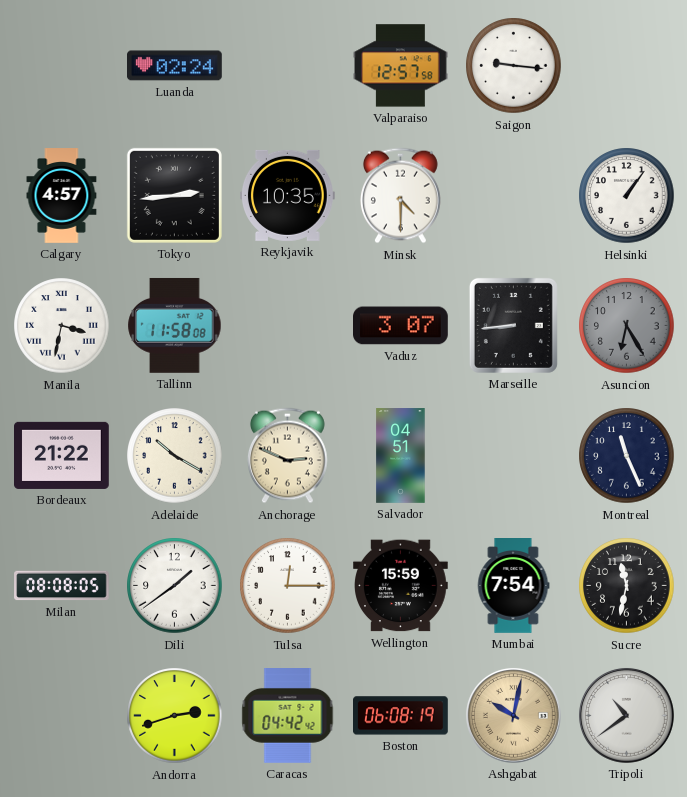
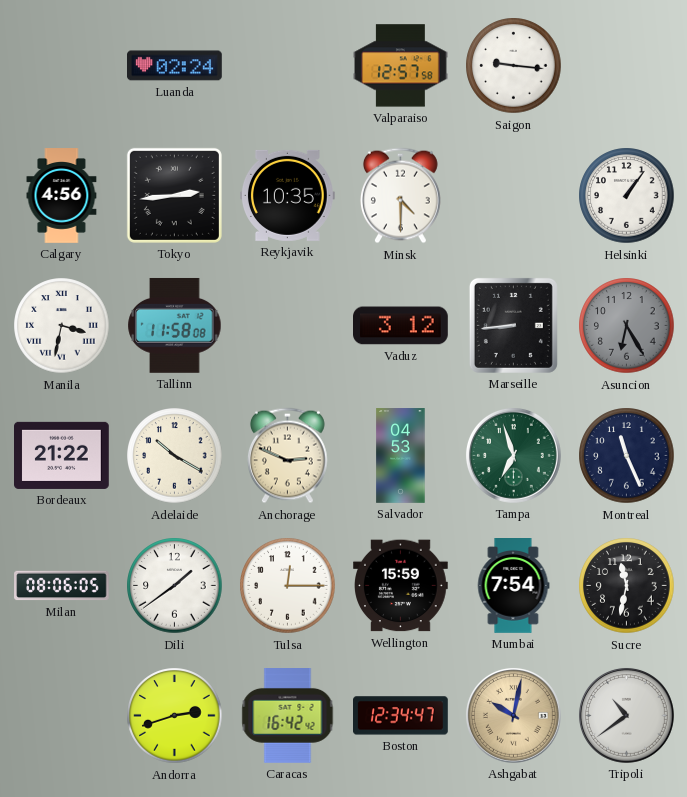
Calgary: 4:57 -> 4:56
Vaduz: 3:07 -> 3:12
Salvador: 04:51 -> 04:53
Tampa: none -> 6:57
Milan: 08:08 -> 08:06
Caracas: 04:42 -> 16:42
Boston: 06:08 -> 12:34
